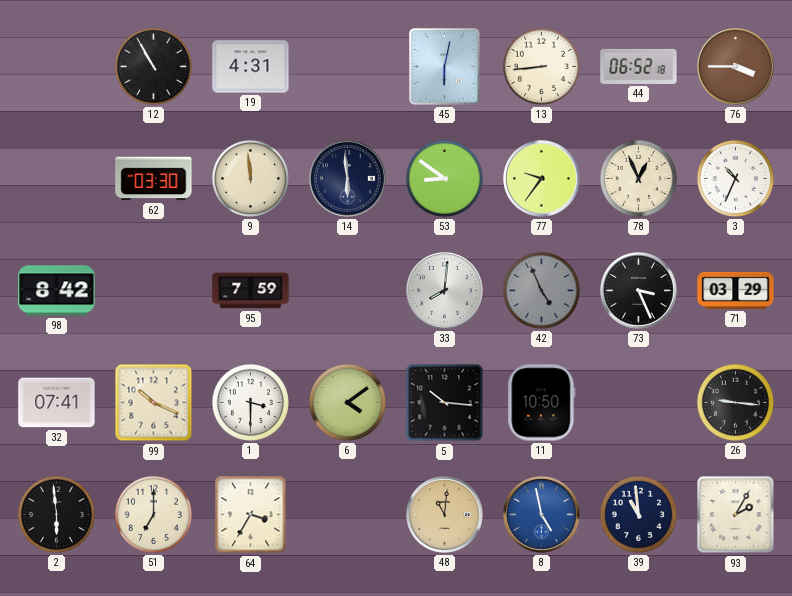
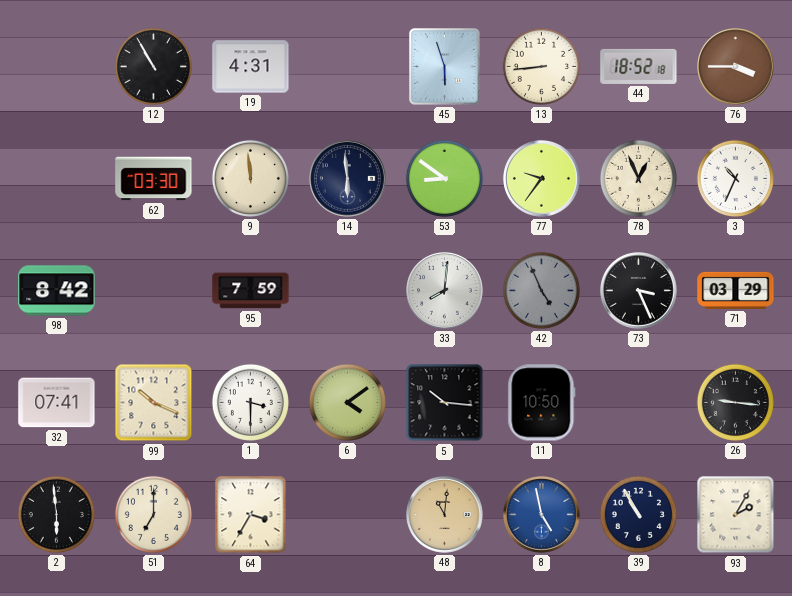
45: 6:02 -> 5:57
44: 06:52 -> 18:52
39: 10:59 -> 10:55
